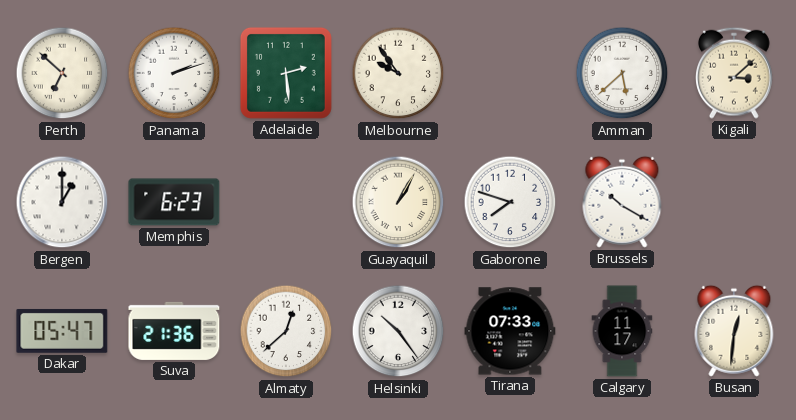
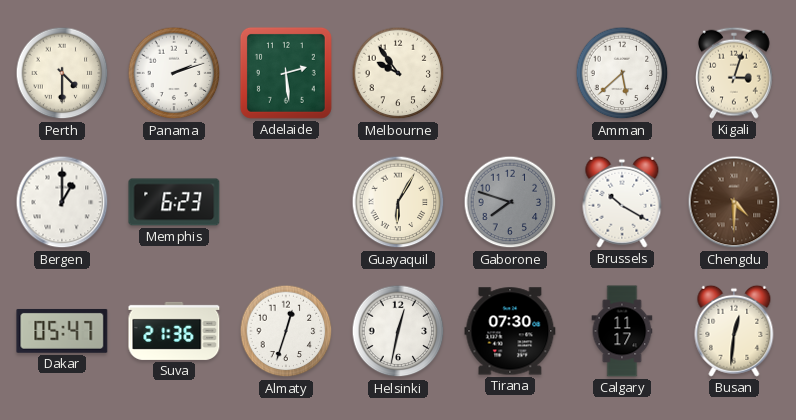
Perth: 6:52 -> 4:30
Kigali: 3:08 -> 3:03
Guayaquil: 1:05 -> 6:05
Gaborone dial: white -> grey
Chengdu: none -> 4:30
Almaty: 12:38 -> 12:33
Helsinki: 10:24 -> 12:32
Tirana: 07:33 -> 07:30
